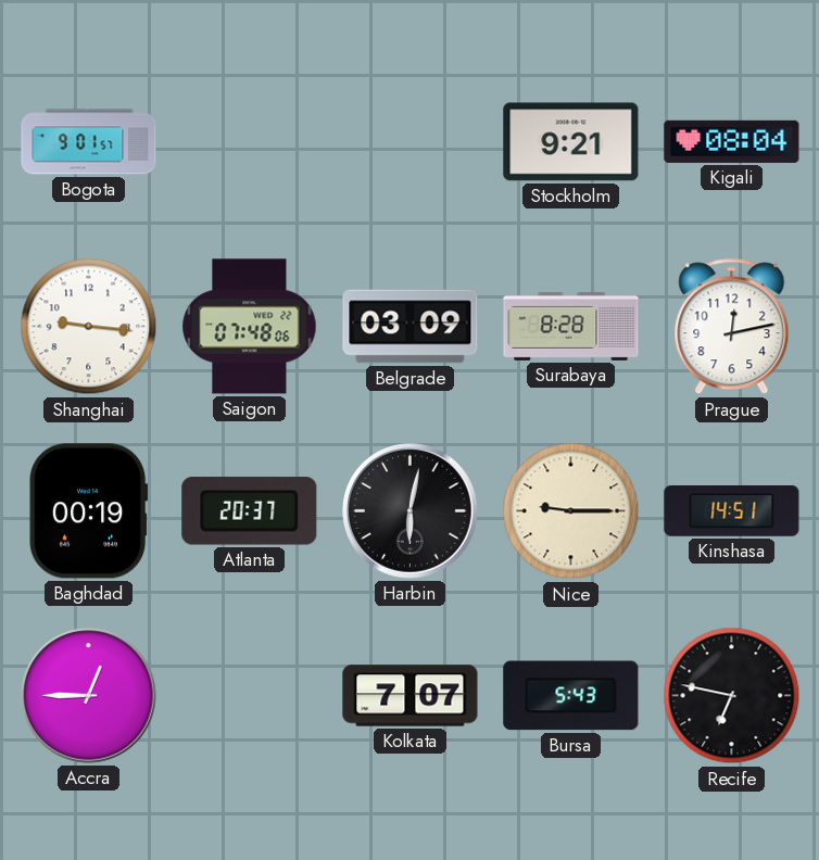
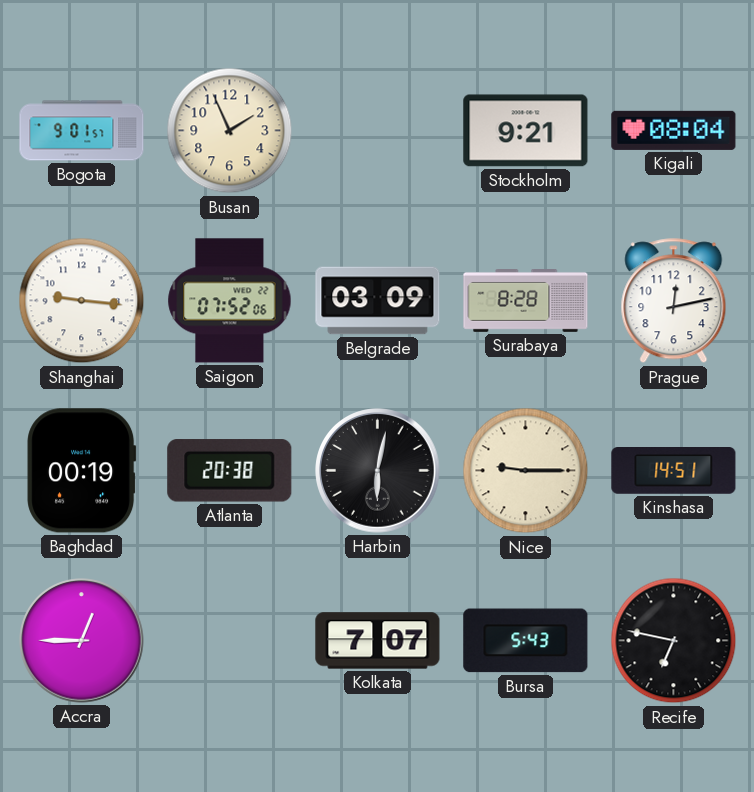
Busan: none -> 1:56
Saigon: 07:48 -> 07:52
Atlanta: 20:37 -> 20:38
